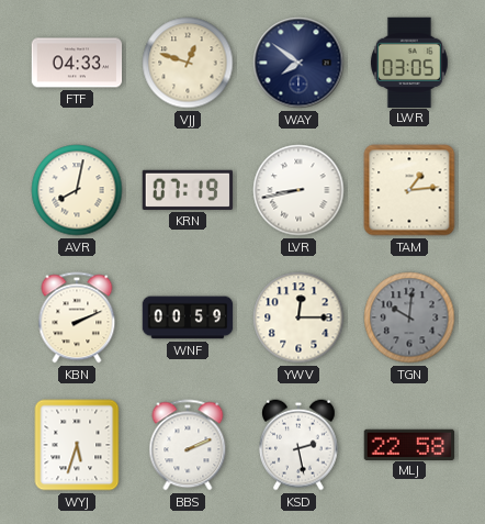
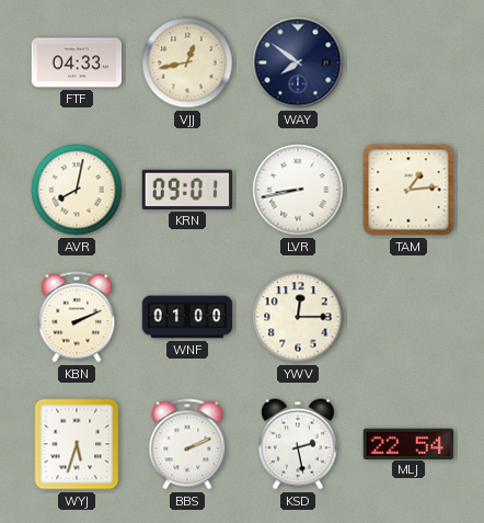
VJJ: 12:48 -> 12:43
LWR: 03:05 -> none
KRN: 07:19 -> 09:01
WNF: 00:59 -> 01:00
TGN: 10:01 -> none
MLJ: 22:58 -> 22:54
